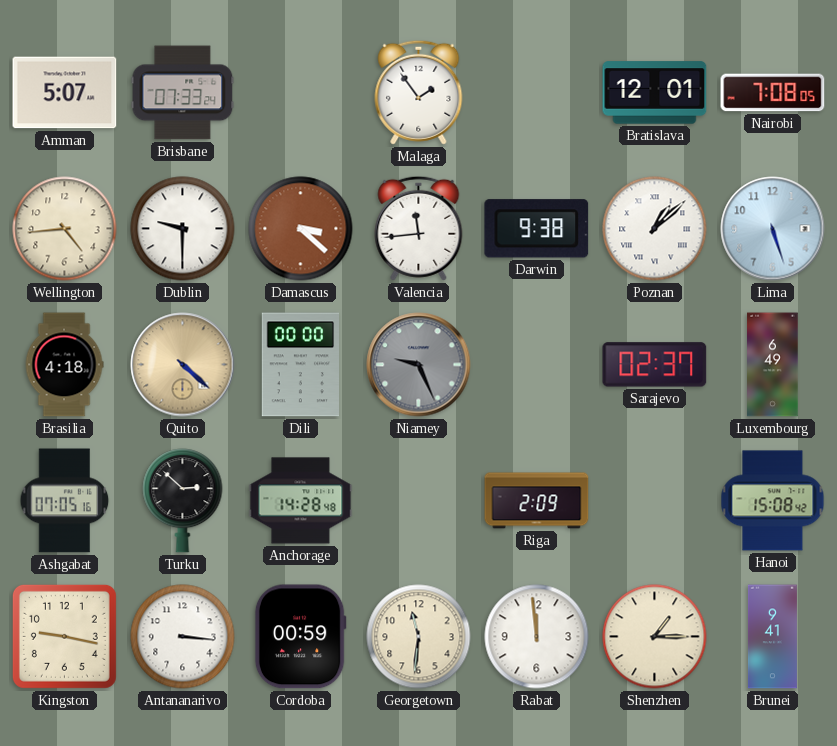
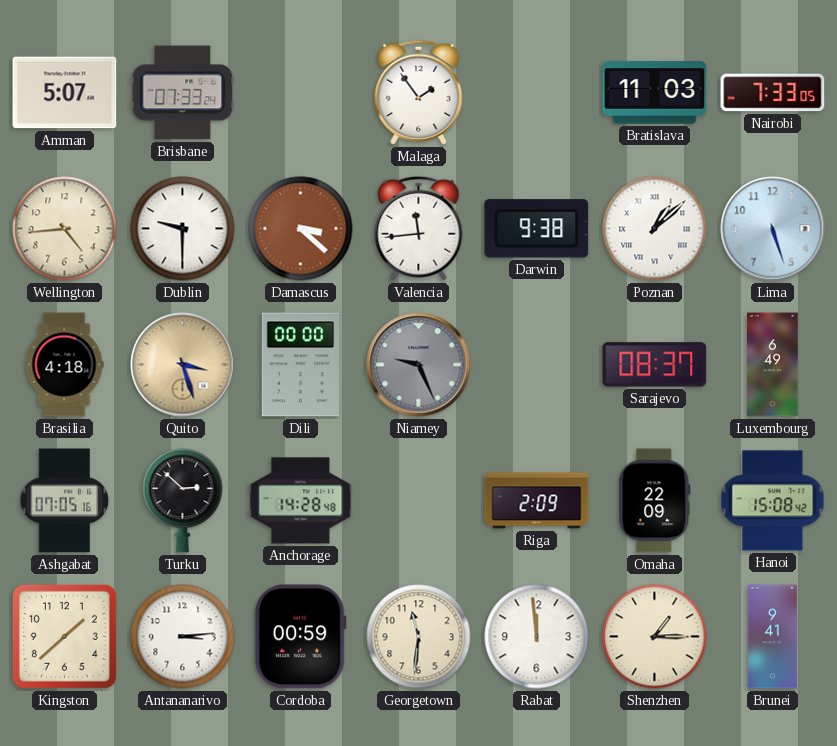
Bratislava: 12:01 -> 11:03
Nairobi: 7:08 -> 7:33
Quito: 4:22 -> 3:27
Sarajevo: 02:37 -> 08:37
Omaha: none -> 22:09
Kingston: 9:17 -> 1:38
Antananarivo: 3:16 -> 3:14
